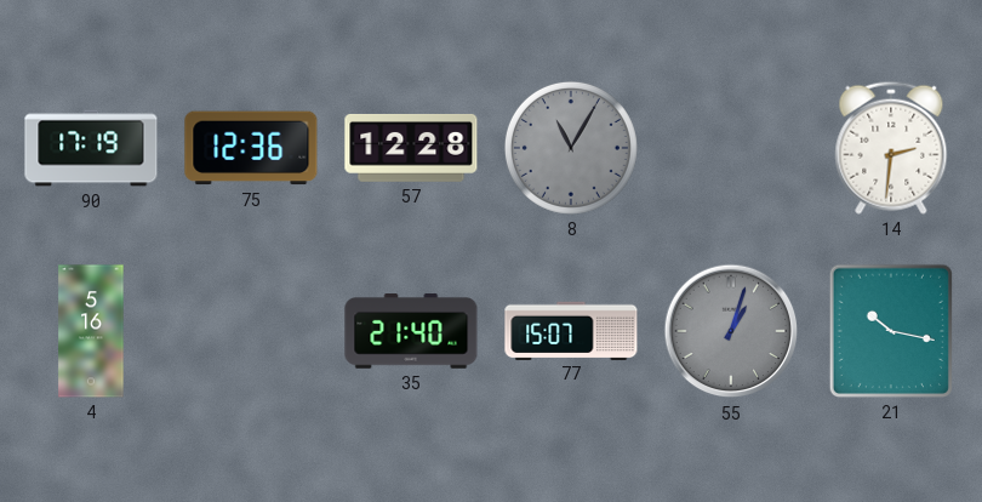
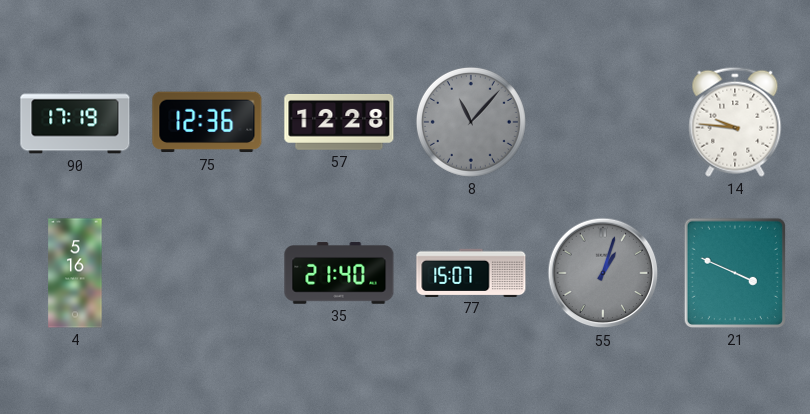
8: 11:05 -> 11:07
14: 2:31 -> 9:46
21: 10:17 -> 3:49
